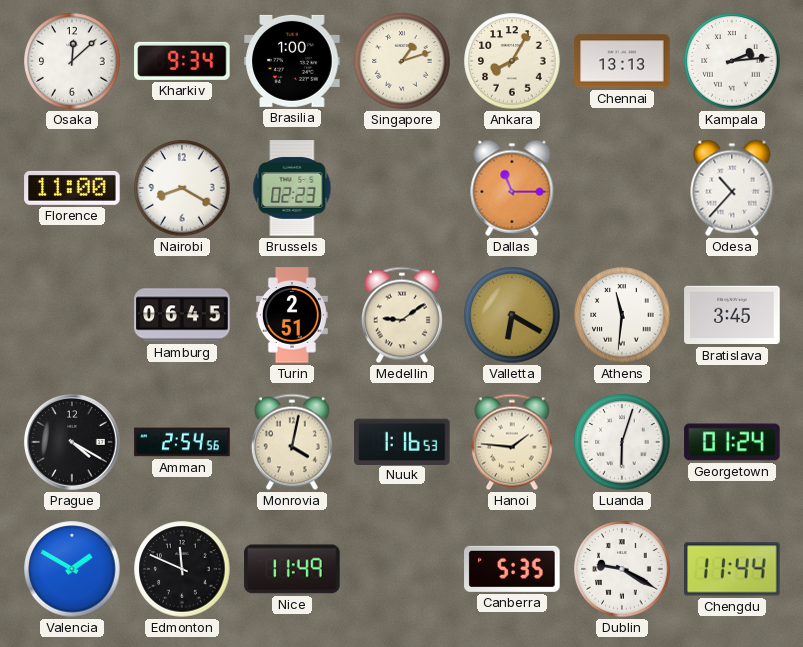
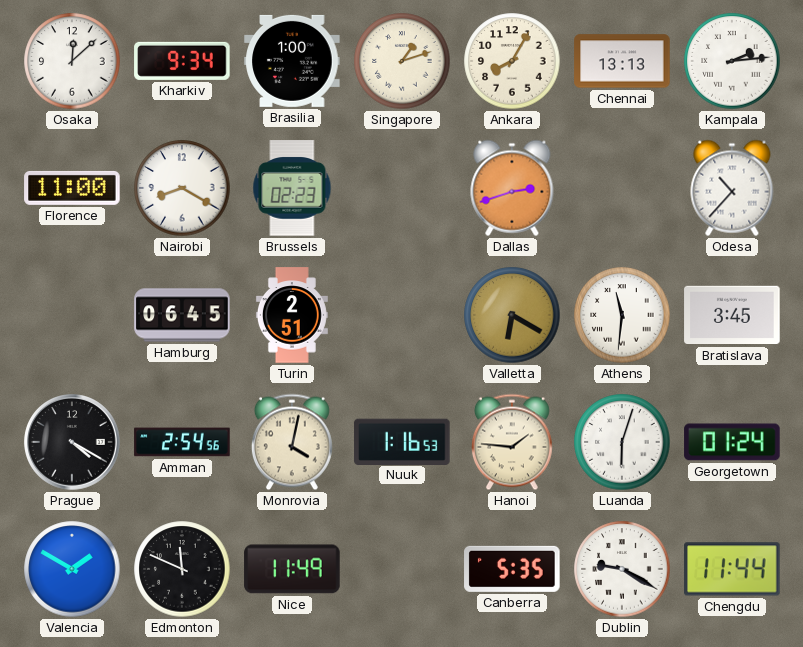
Dallas: 11:15 -> 2:42
Medellin: 9:09 -> none
